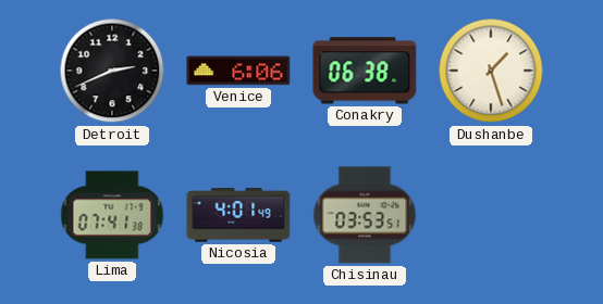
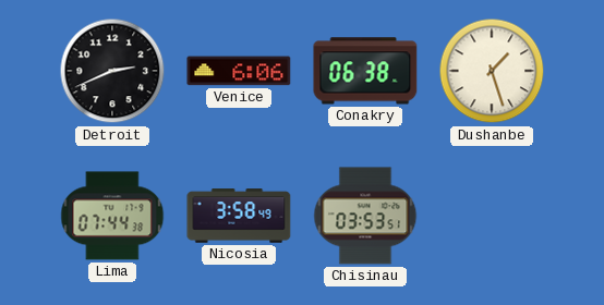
Lima: 07:41 -> 07:44
Nicosia: 4:01 -> 3:58
